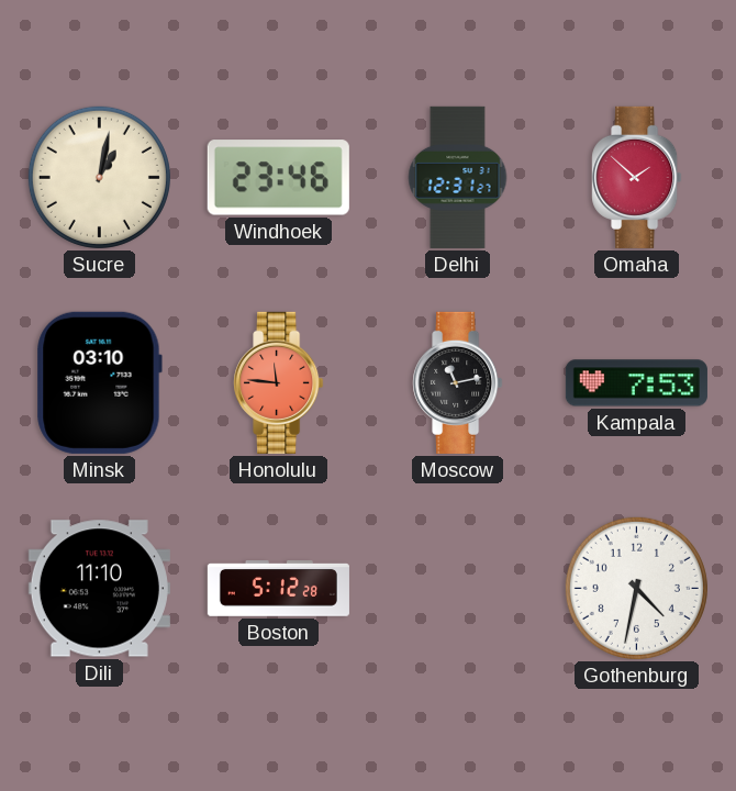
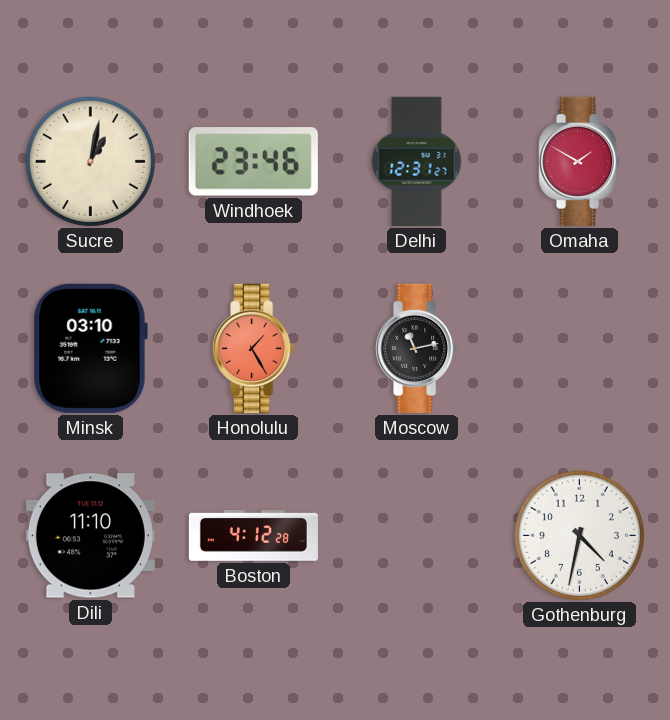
Omaha: 1:52 -> 1:50
Honolulu: 11:46 -> 1:25
Kampala: 7:53 -> none
Boston: 5:12 -> 4:12
